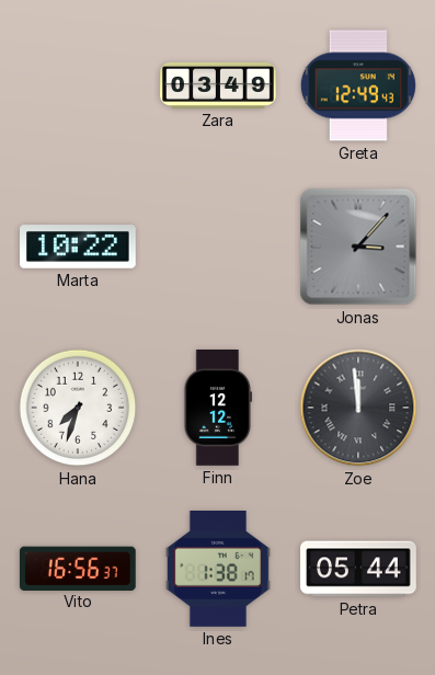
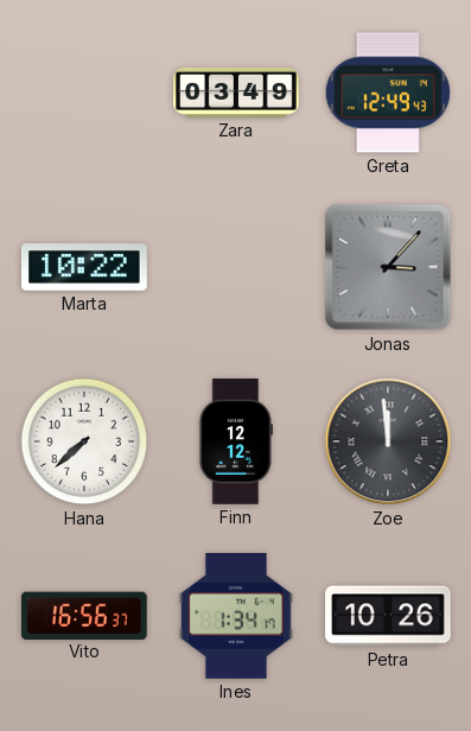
Hana: 7:33 -> 7:38
Ines: 1:38 -> 1:34
Petra: 05:44 -> 10:26
